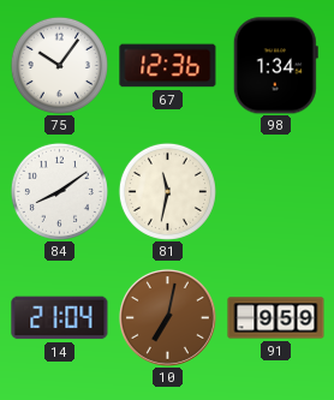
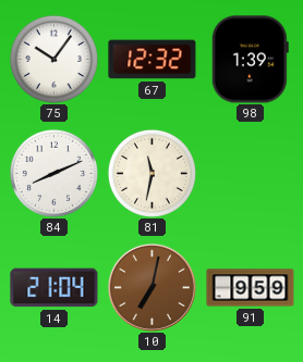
67: 12:36 -> 12:32
98: 1:34 -> 1:39
84: 8:09 -> 8:11
